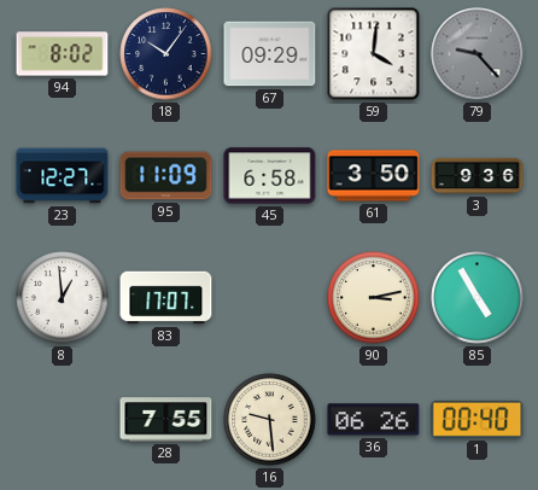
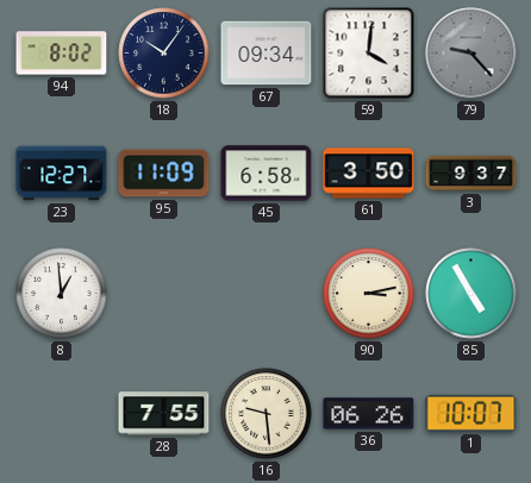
67: 09:29 -> 09:34
3: 9:36 -> 9:37
83: 17:07 -> none
1: 00:40 -> 10:07
